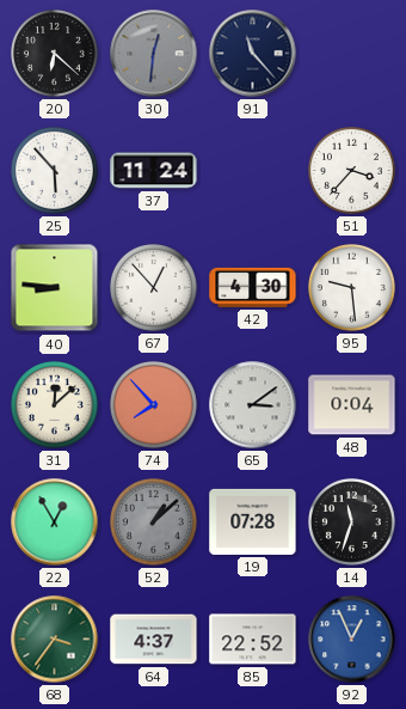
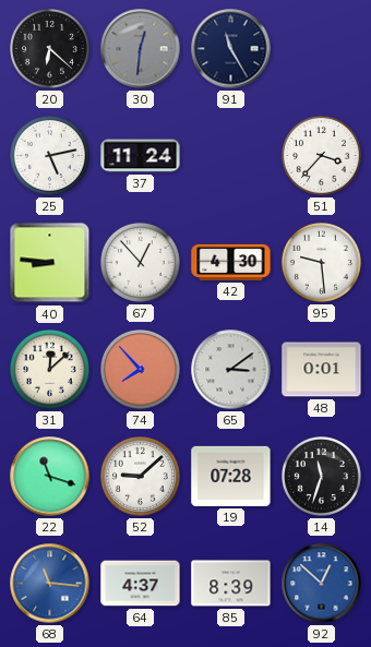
91: 11:23 -> 11:25
25: 5:53 -> 5:13
48: 0:04 -> 0:01
22: 12:55 -> 11:18
52: 1:08 -> 9:08
52 dial: grey -> white
68: 3:36 -> 11:16
68 dial: green -> blue
85: 22:52 -> 8:39
92: 12:56 -> 12:52
